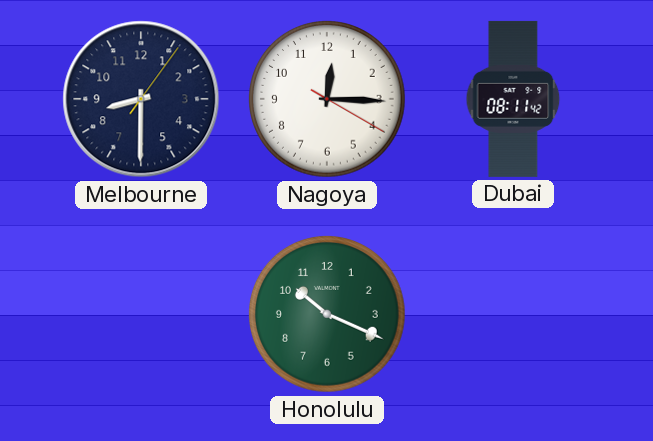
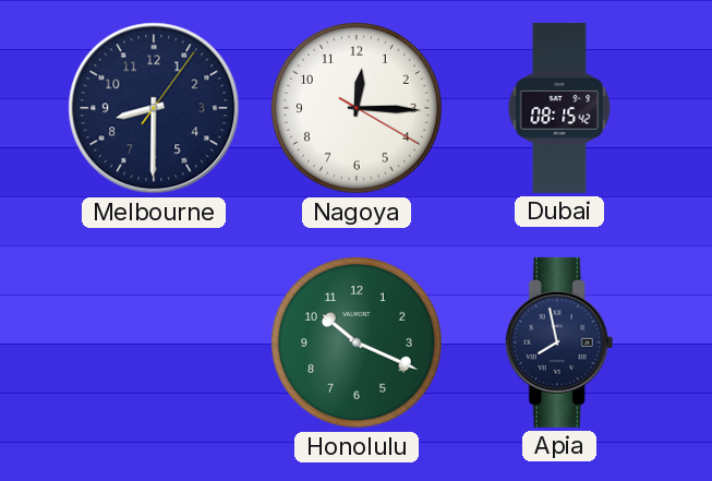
Dubai: 08:11 -> 08:15
Apia: none -> 7:58
